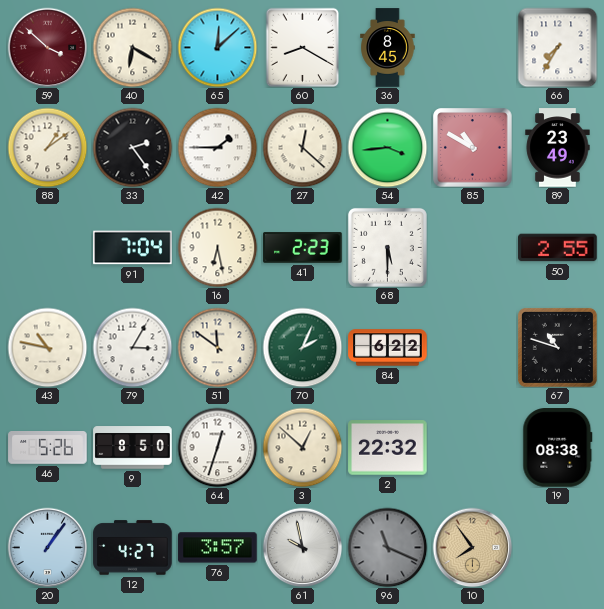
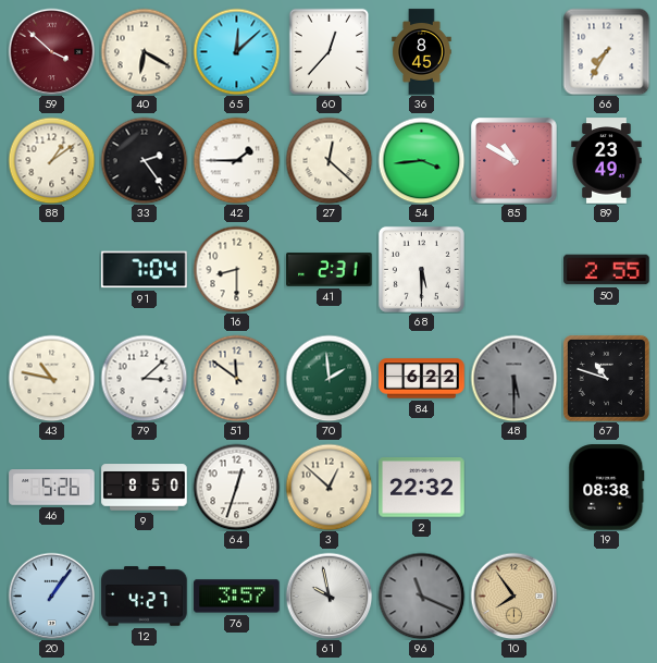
60: 8:20 -> 12:37
16: 6:28 -> 8:30
41: 2:23 -> 2:31
79: 3:05 -> 3:08
70: 2:04 -> 1:59
48: none -> 5:30
